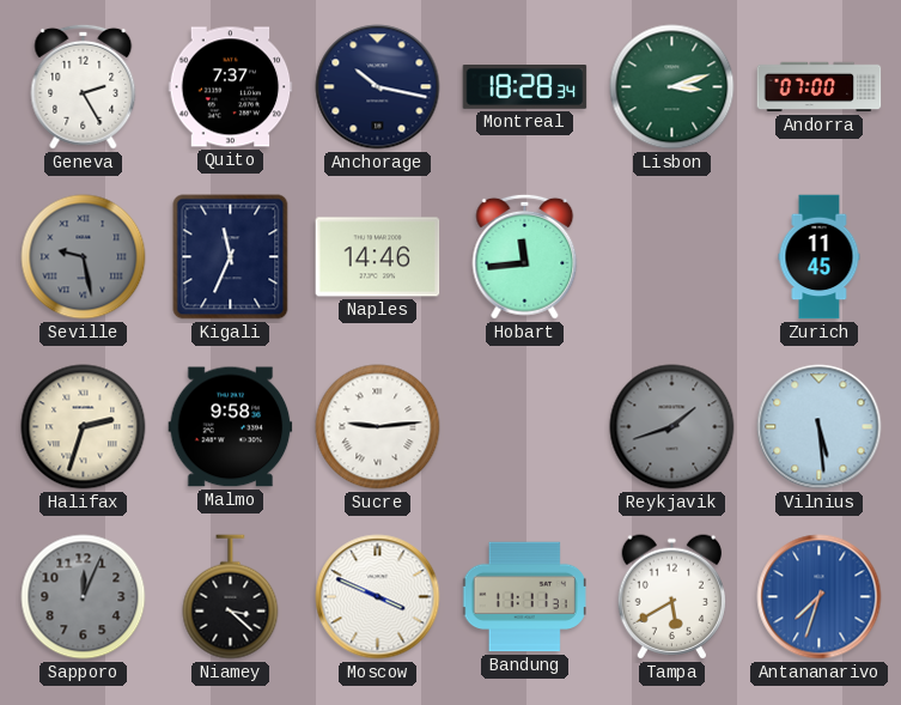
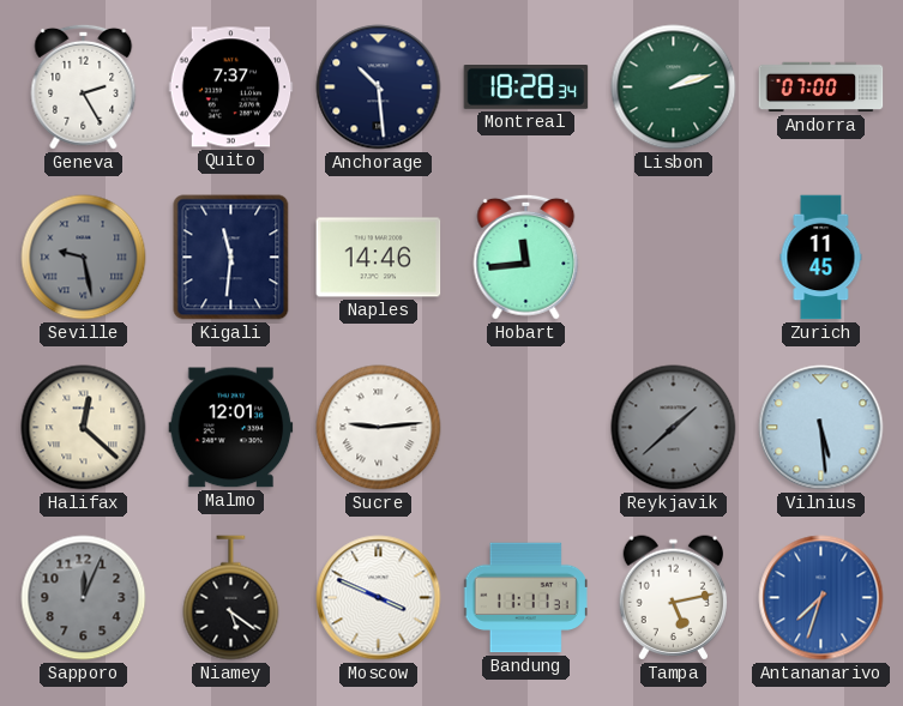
Anchorage: 10:17 -> 10:29
Lisbon: 3:12 -> 2:12
Kigali: 11:34 -> 11:31
Halifax: 2:33 -> 12:22
Malmo: 9:58 -> 12:01
Reykjavik: 1:42 -> 1:38
Niamey: 3:22 -> 5:21
Tampa: 5:40 -> 5:13
